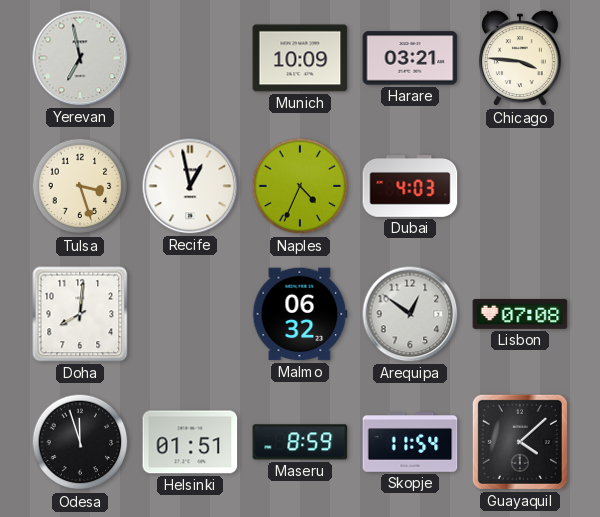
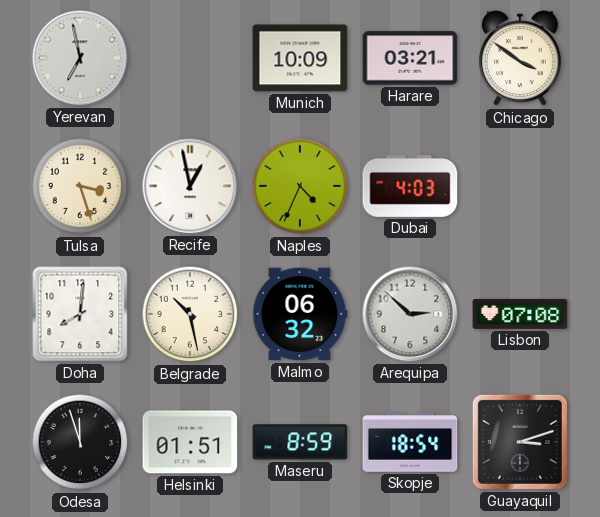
Chicago: 3:46 -> 3:51
Belgrade: none -> 10:28
Arequipa: 12:51 -> 2:52
Skopje: 11:54 -> 18:54
Guayaquil: 4:08 -> 3:12
